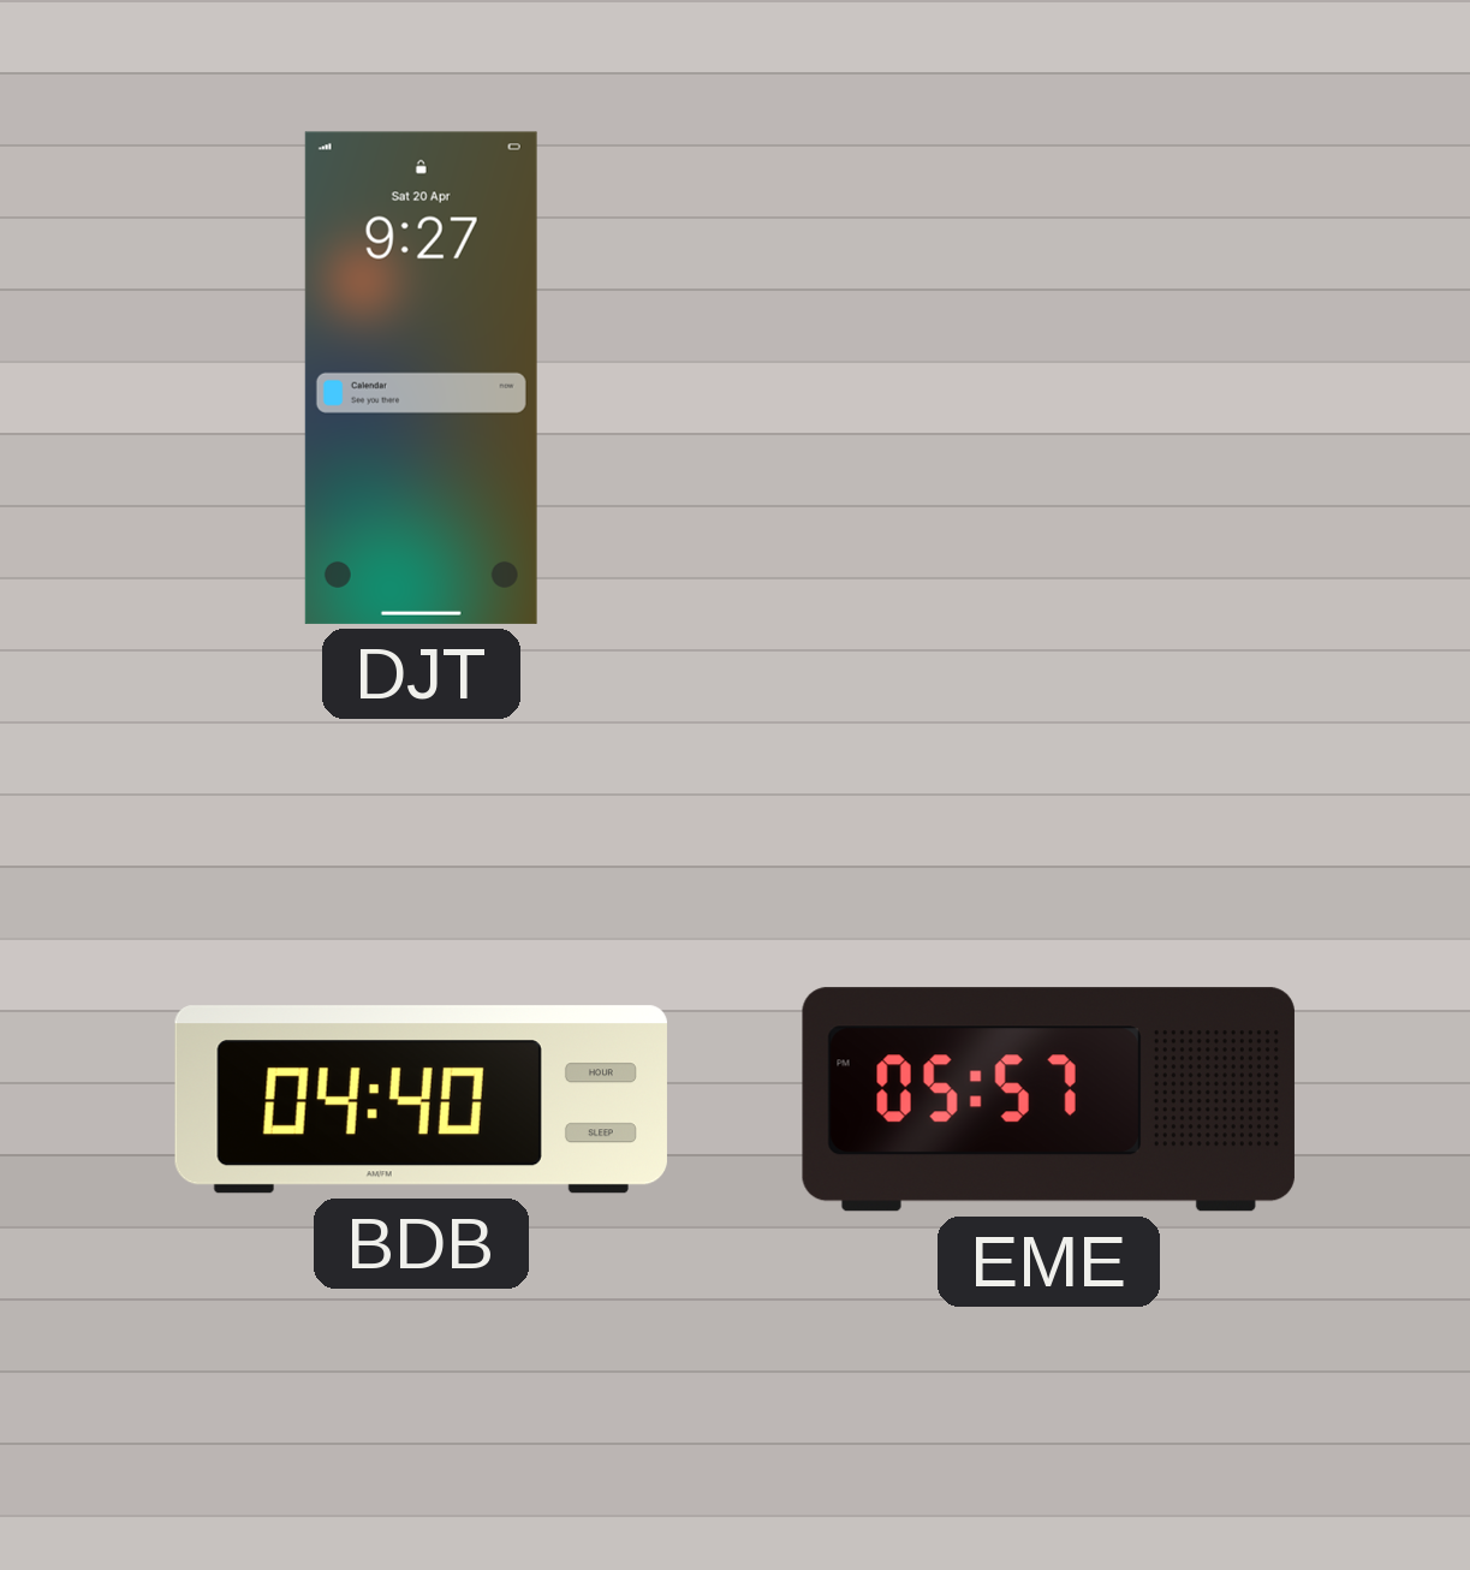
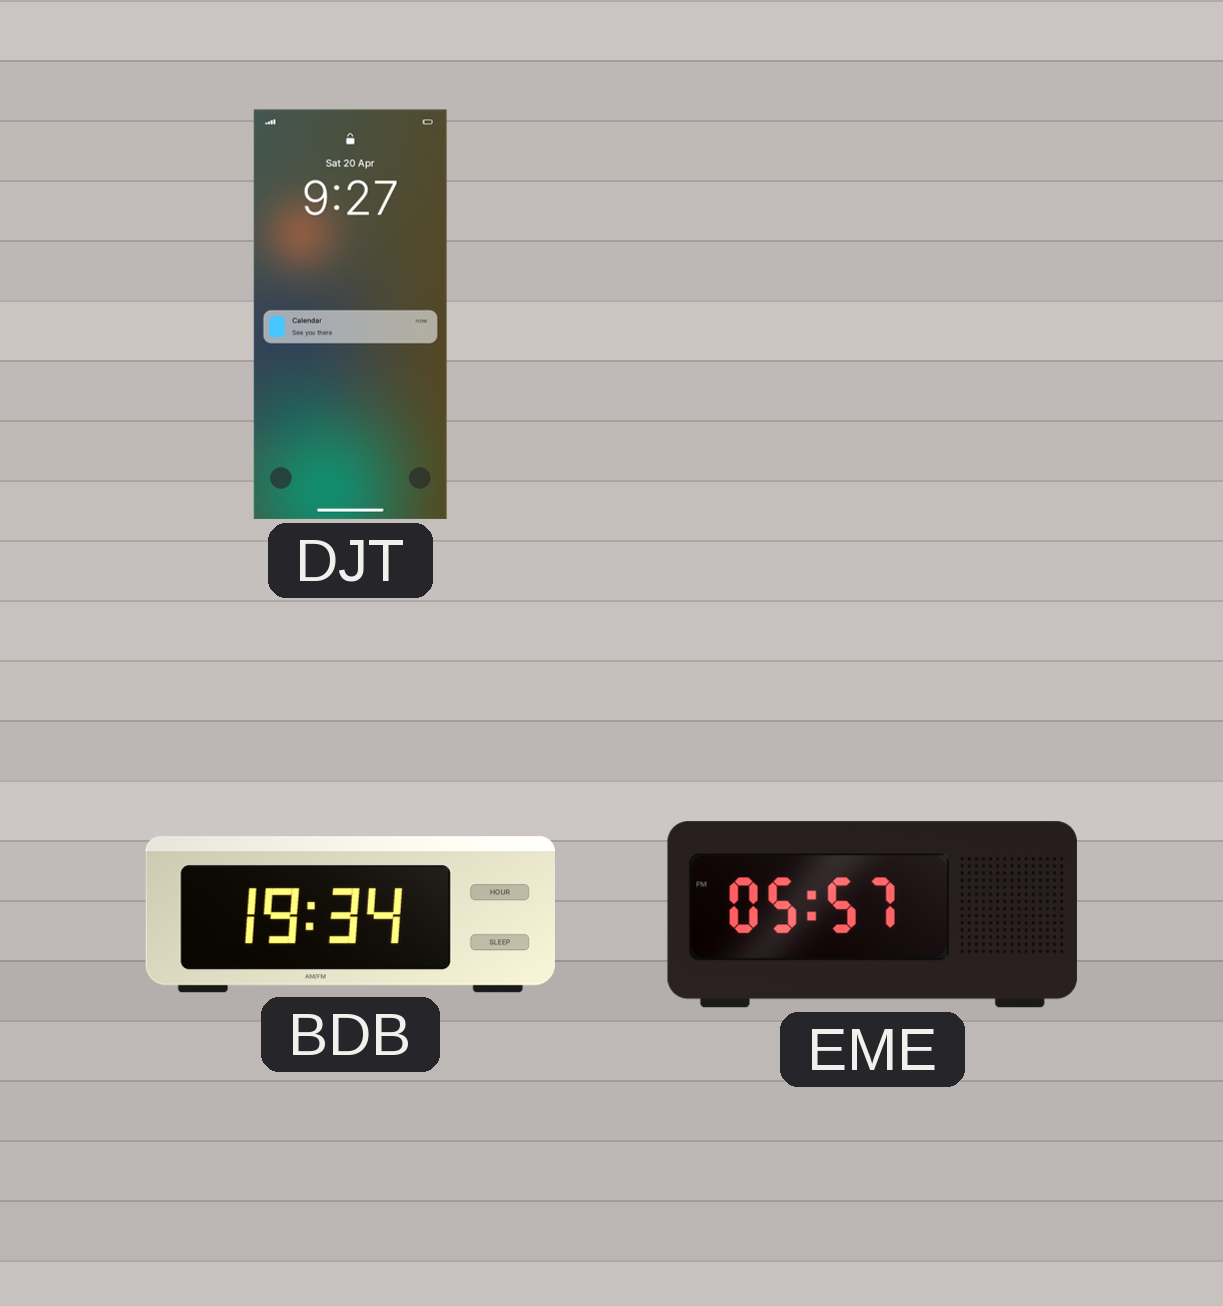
BDB: 04:40 -> 19:34
